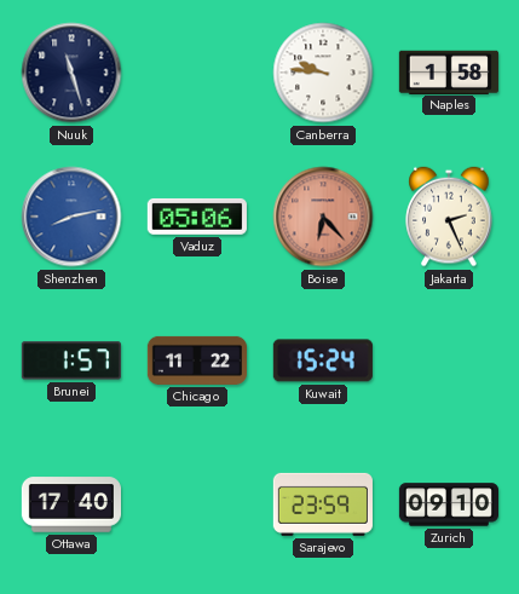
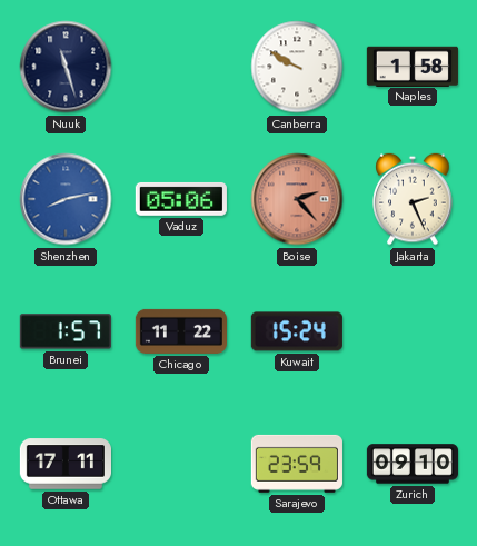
Canberra: 9:46 -> 9:50
Boise: 6:23 -> 2:23
Ottawa: 17:40 -> 17:11
